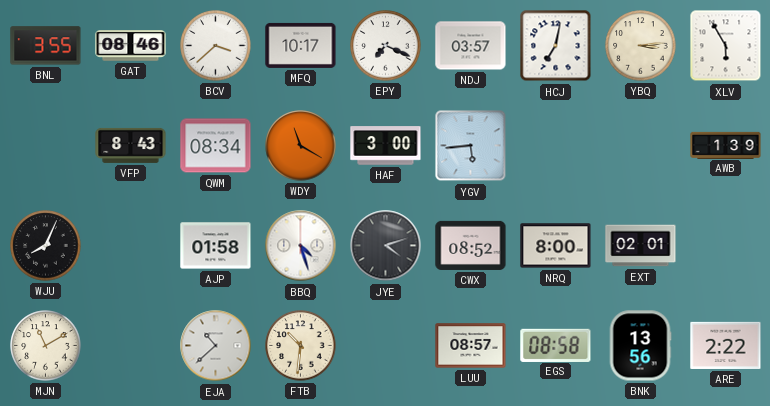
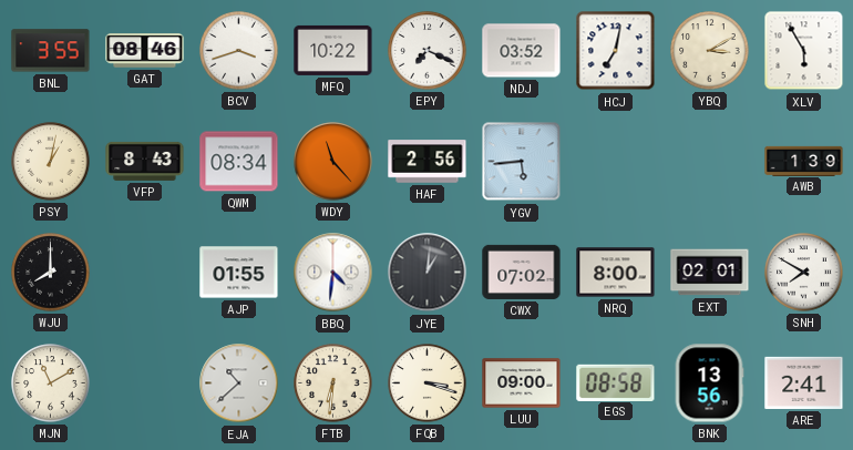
BCV: 3:38 -> 3:42
MFQ: 10:17 -> 10:22
NDJ: 03:57 -> 03:52
YBQ: 3:14 -> 3:10
PSY: none -> 1:02
WDY: 11:20 -> 11:23
HAF: 3:00 -> 2:56
WJU: 8:04 -> 8:00
AJP: 01:58 -> 01:55
BBQ: 4:27 -> 4:31
JYE: 4:12 -> 1:01
CWX: 08:52 -> 07:02
SNH: none -> 7:50
FTB: 10:31 -> 6:31
FQB: none -> 3:18
LUU: 08:57 -> 09:00
ARE: 2:22 -> 2:41
